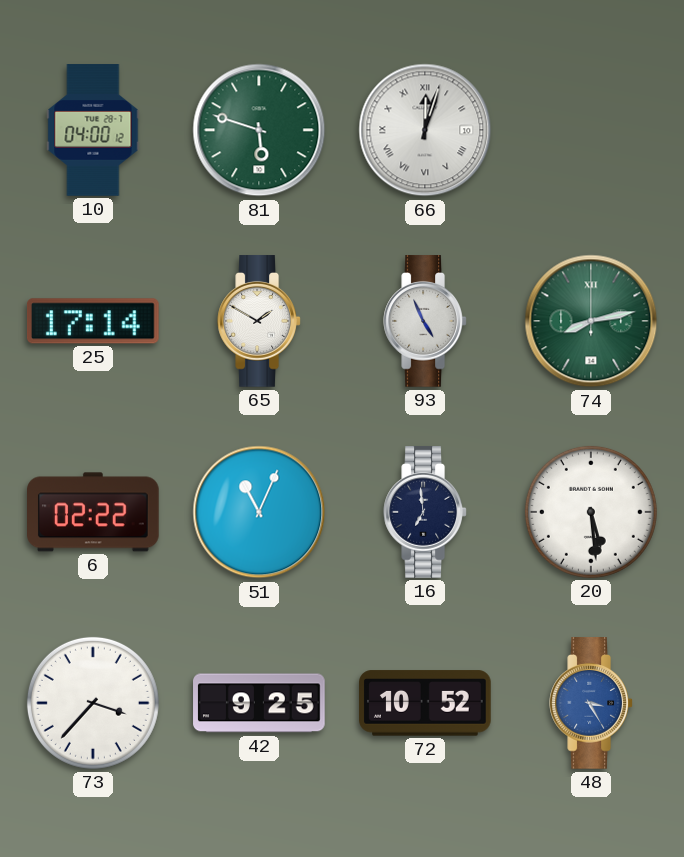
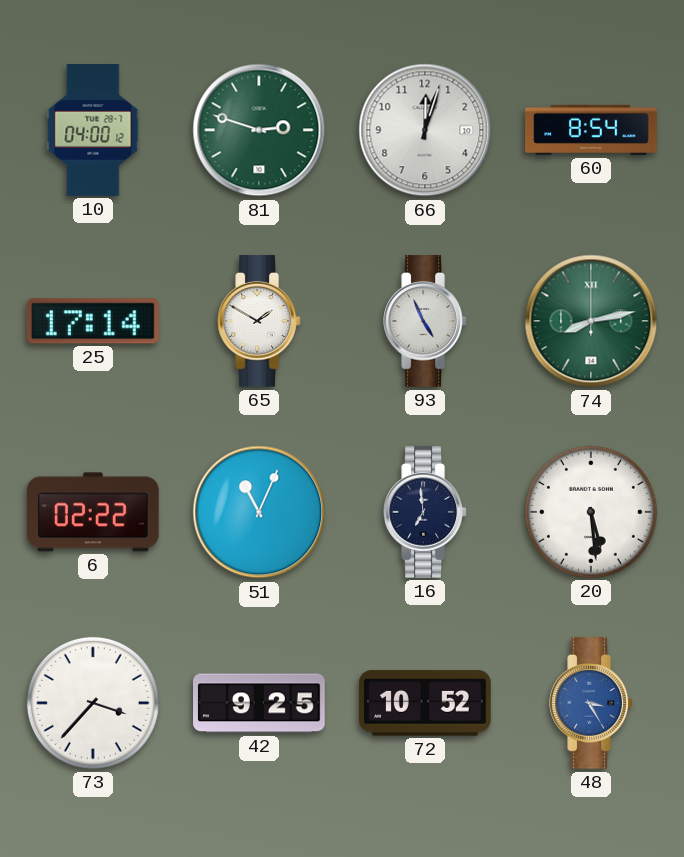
81: 5:48 -> 2:48
66 numerals: Roman -> Arabic
60: none -> 8:54
